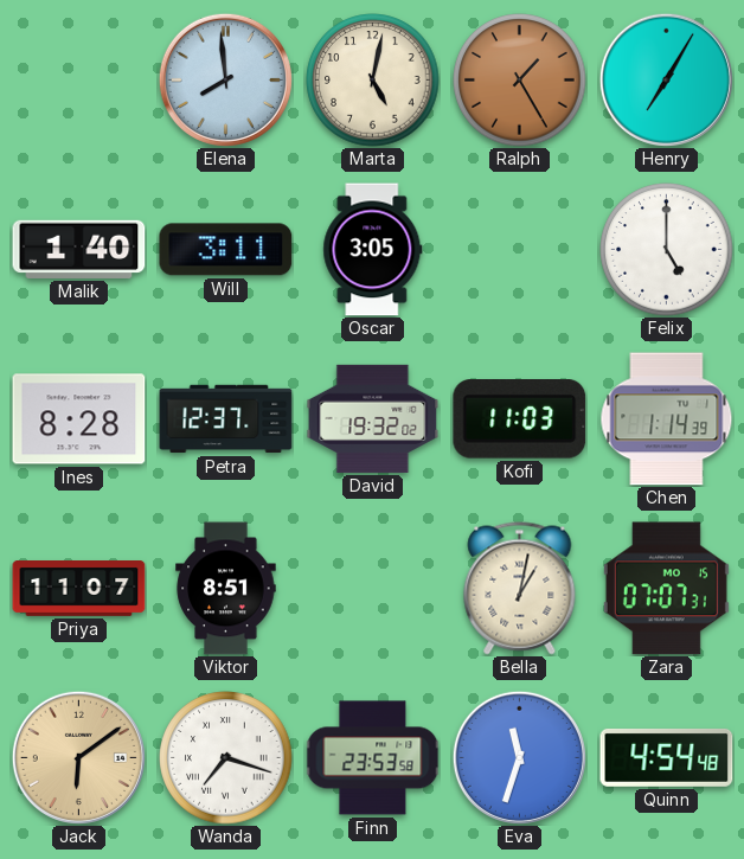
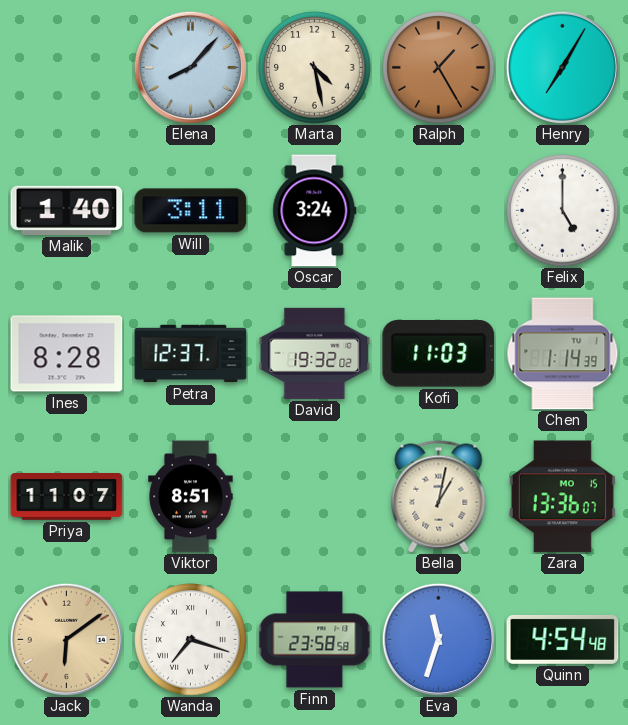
Elena: 7:59 -> 8:07
Marta: 5:02 -> 4:28
Oscar: 3:05 -> 3:24
Zara: 07:07 -> 13:36
Finn: 23:53 -> 23:58
